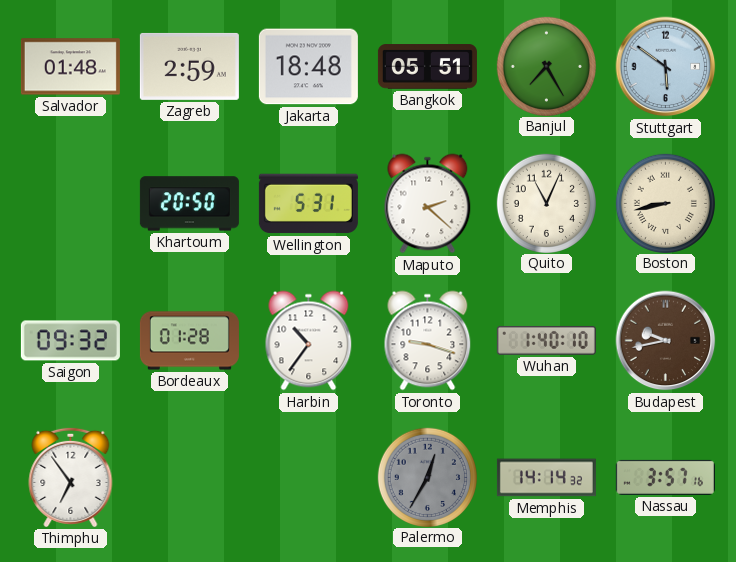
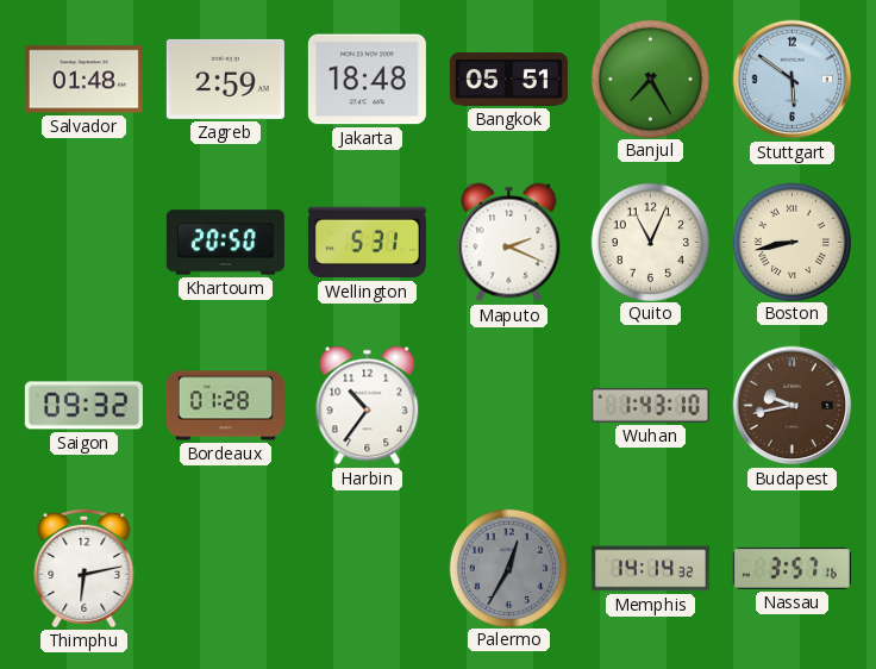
Maputo: 2:22 -> 2:19
Toronto: 9:18 -> none
Wuhan: 1:40 -> 1:43
Thimphu: 6:54 -> 6:13
